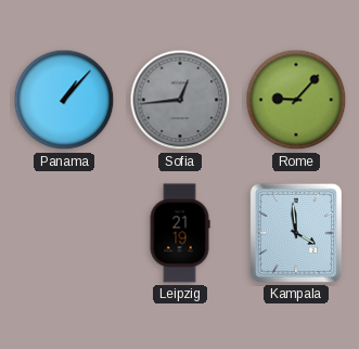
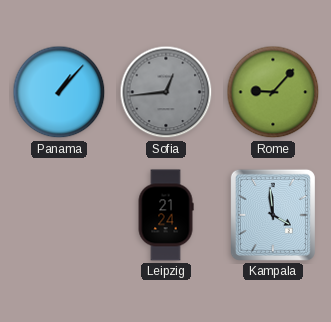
Leipzig: 21:19 -> 21:24
